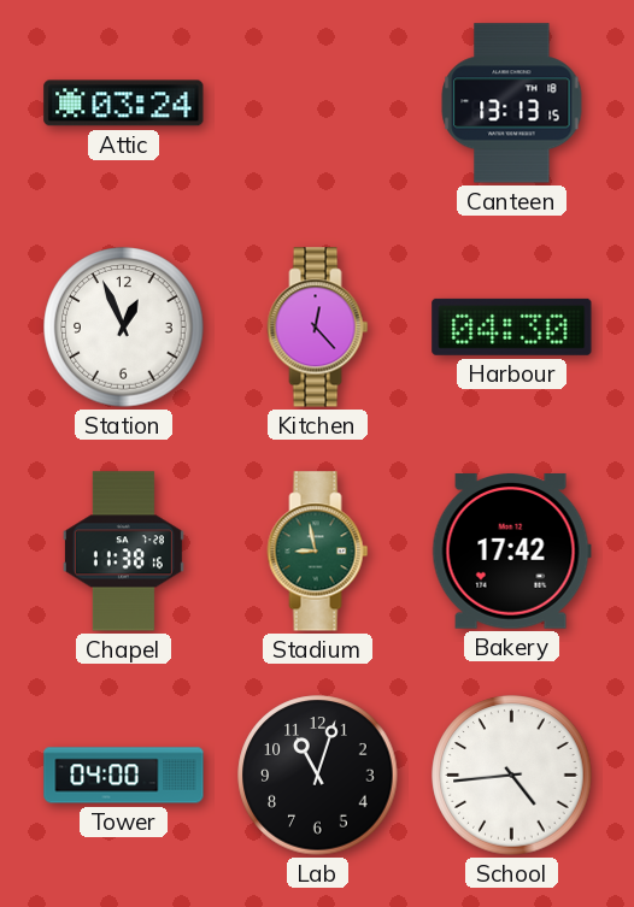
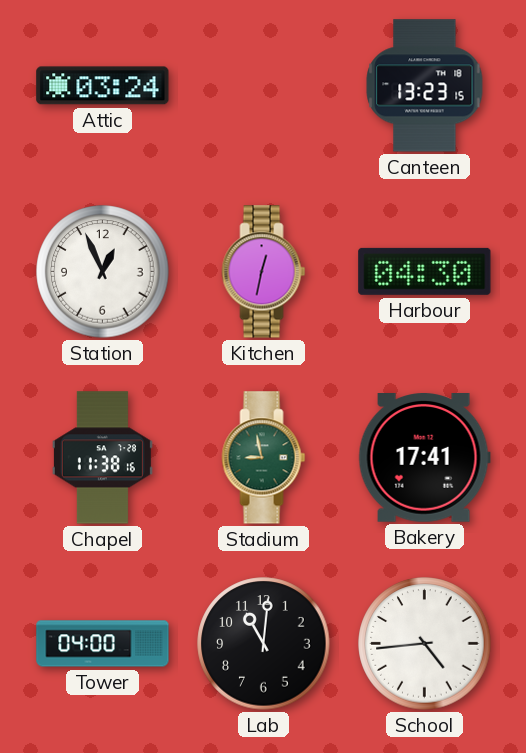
Canteen: 13:13 -> 13:23
Kitchen: 12:23 -> 12:32
Bakery: 17:42 -> 17:41
Lab: 11:03 -> 11:01
